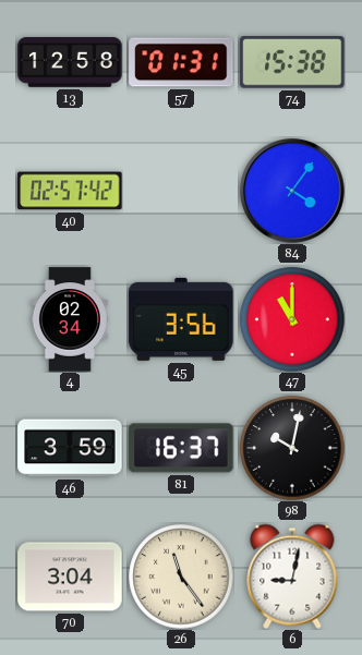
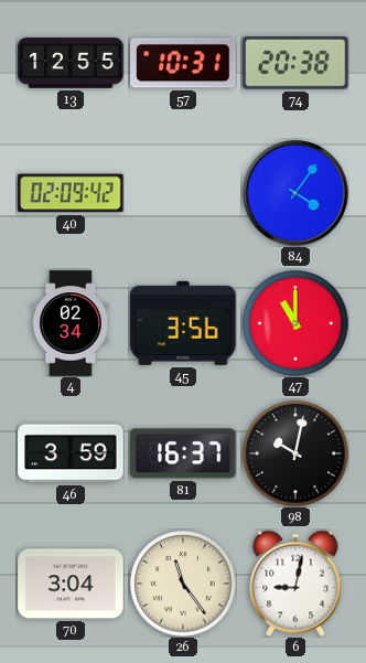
13: 12:58 -> 12:55
57: 01:31 -> 10:31
74: 15:38 -> 20:38
40: 02:57 -> 02:09
